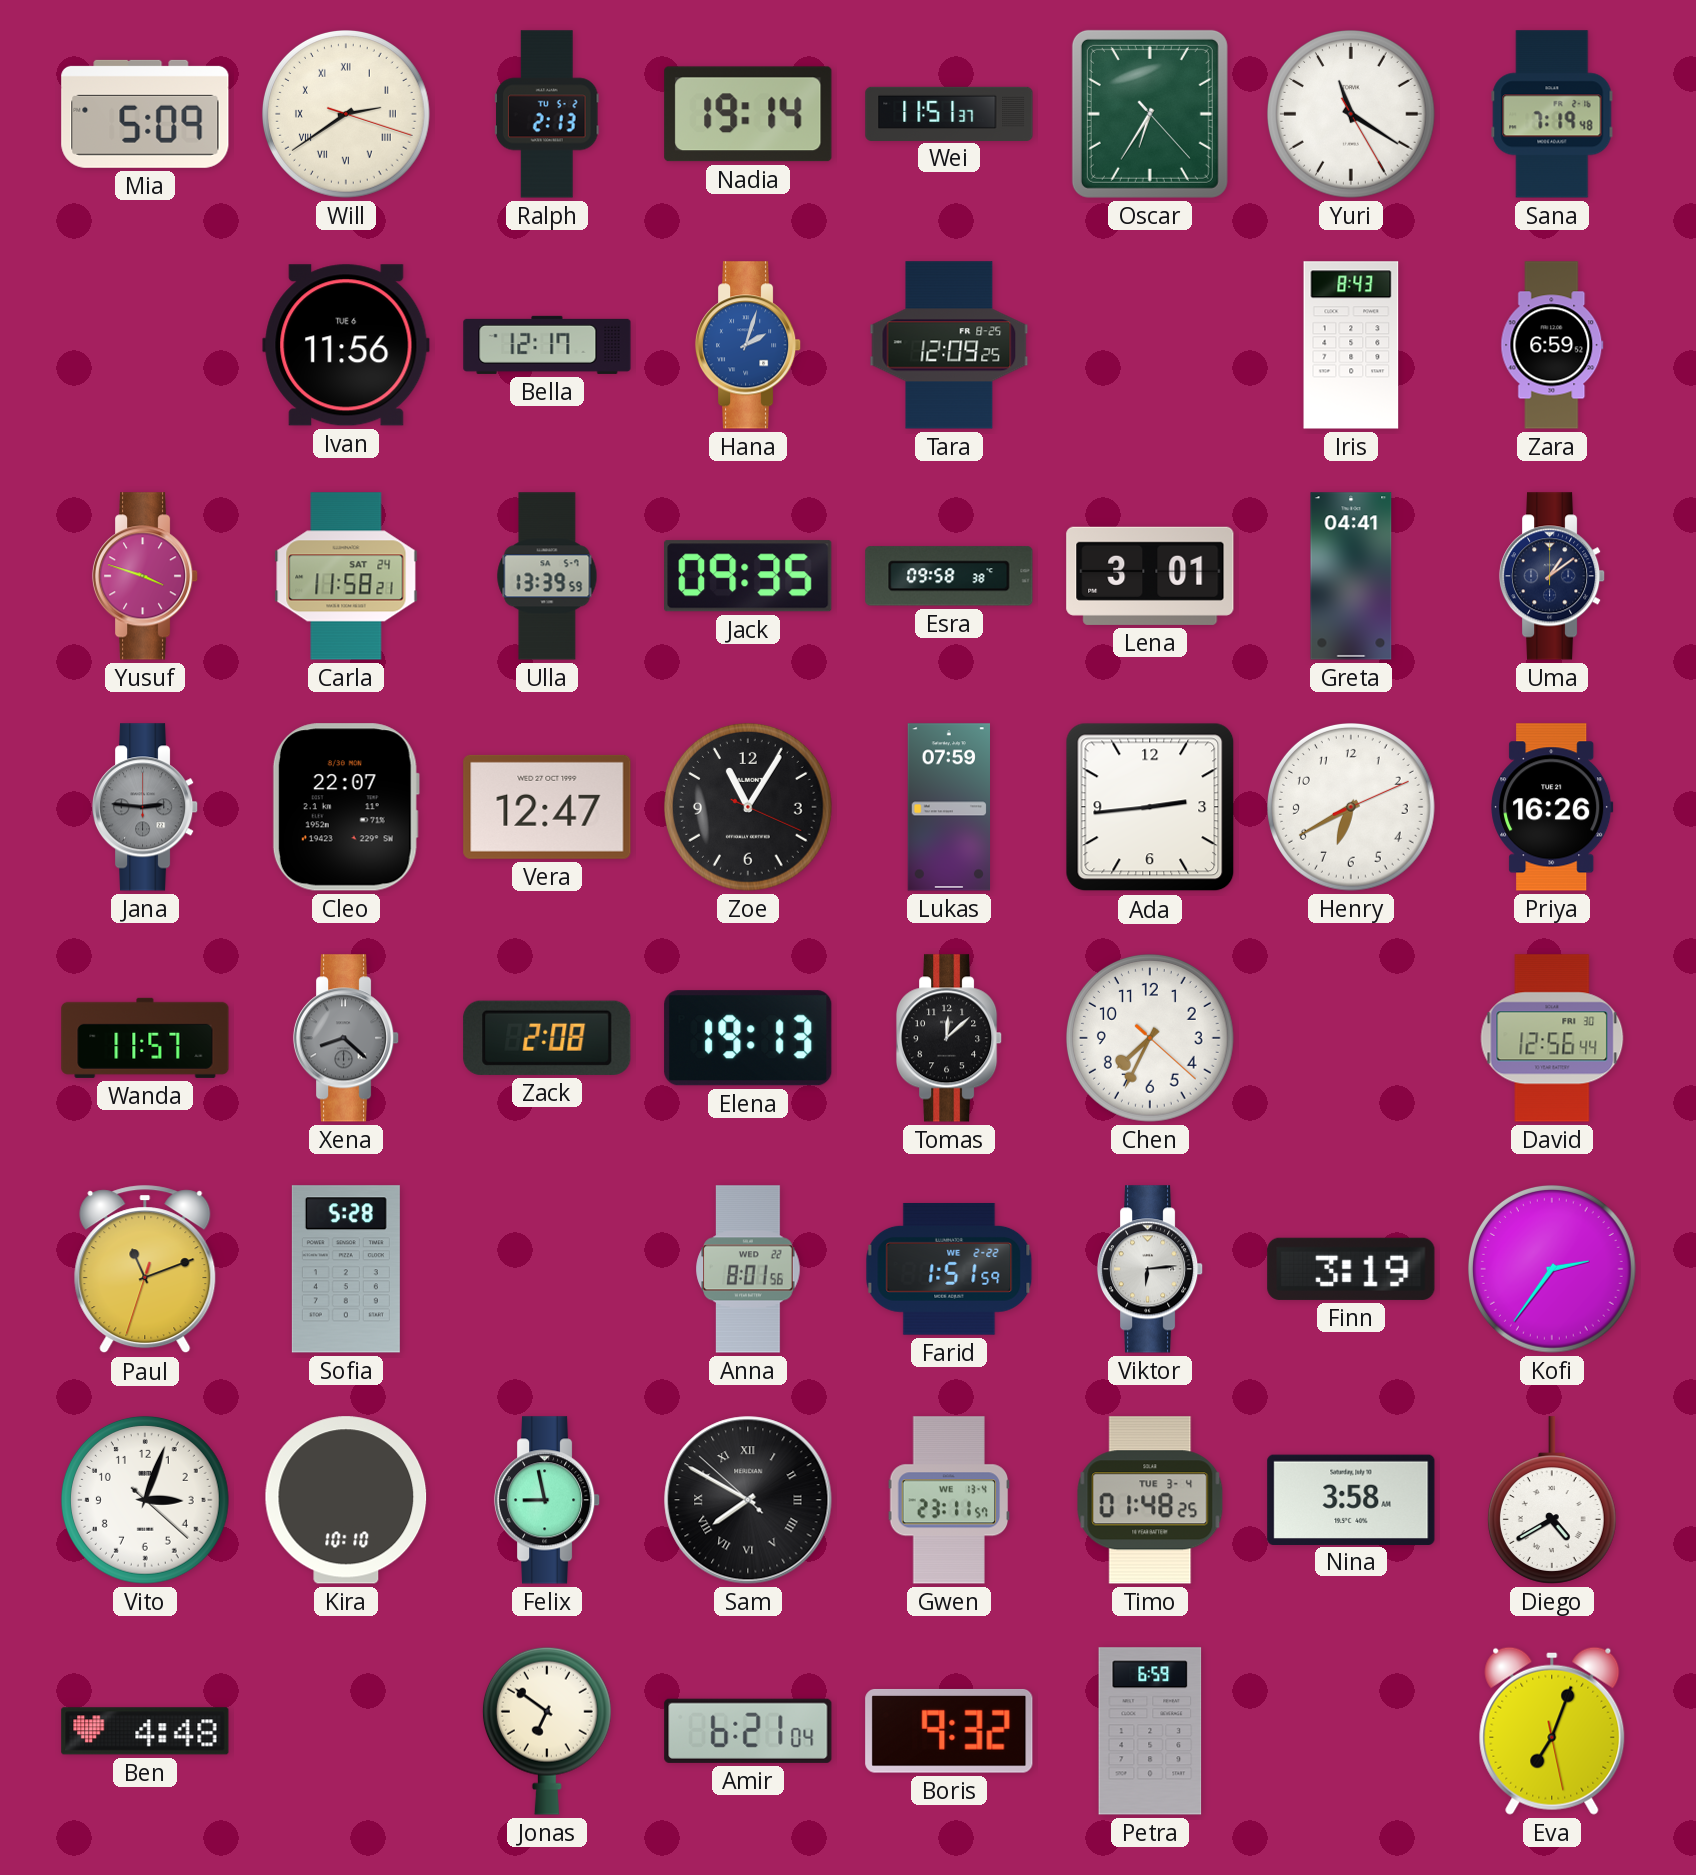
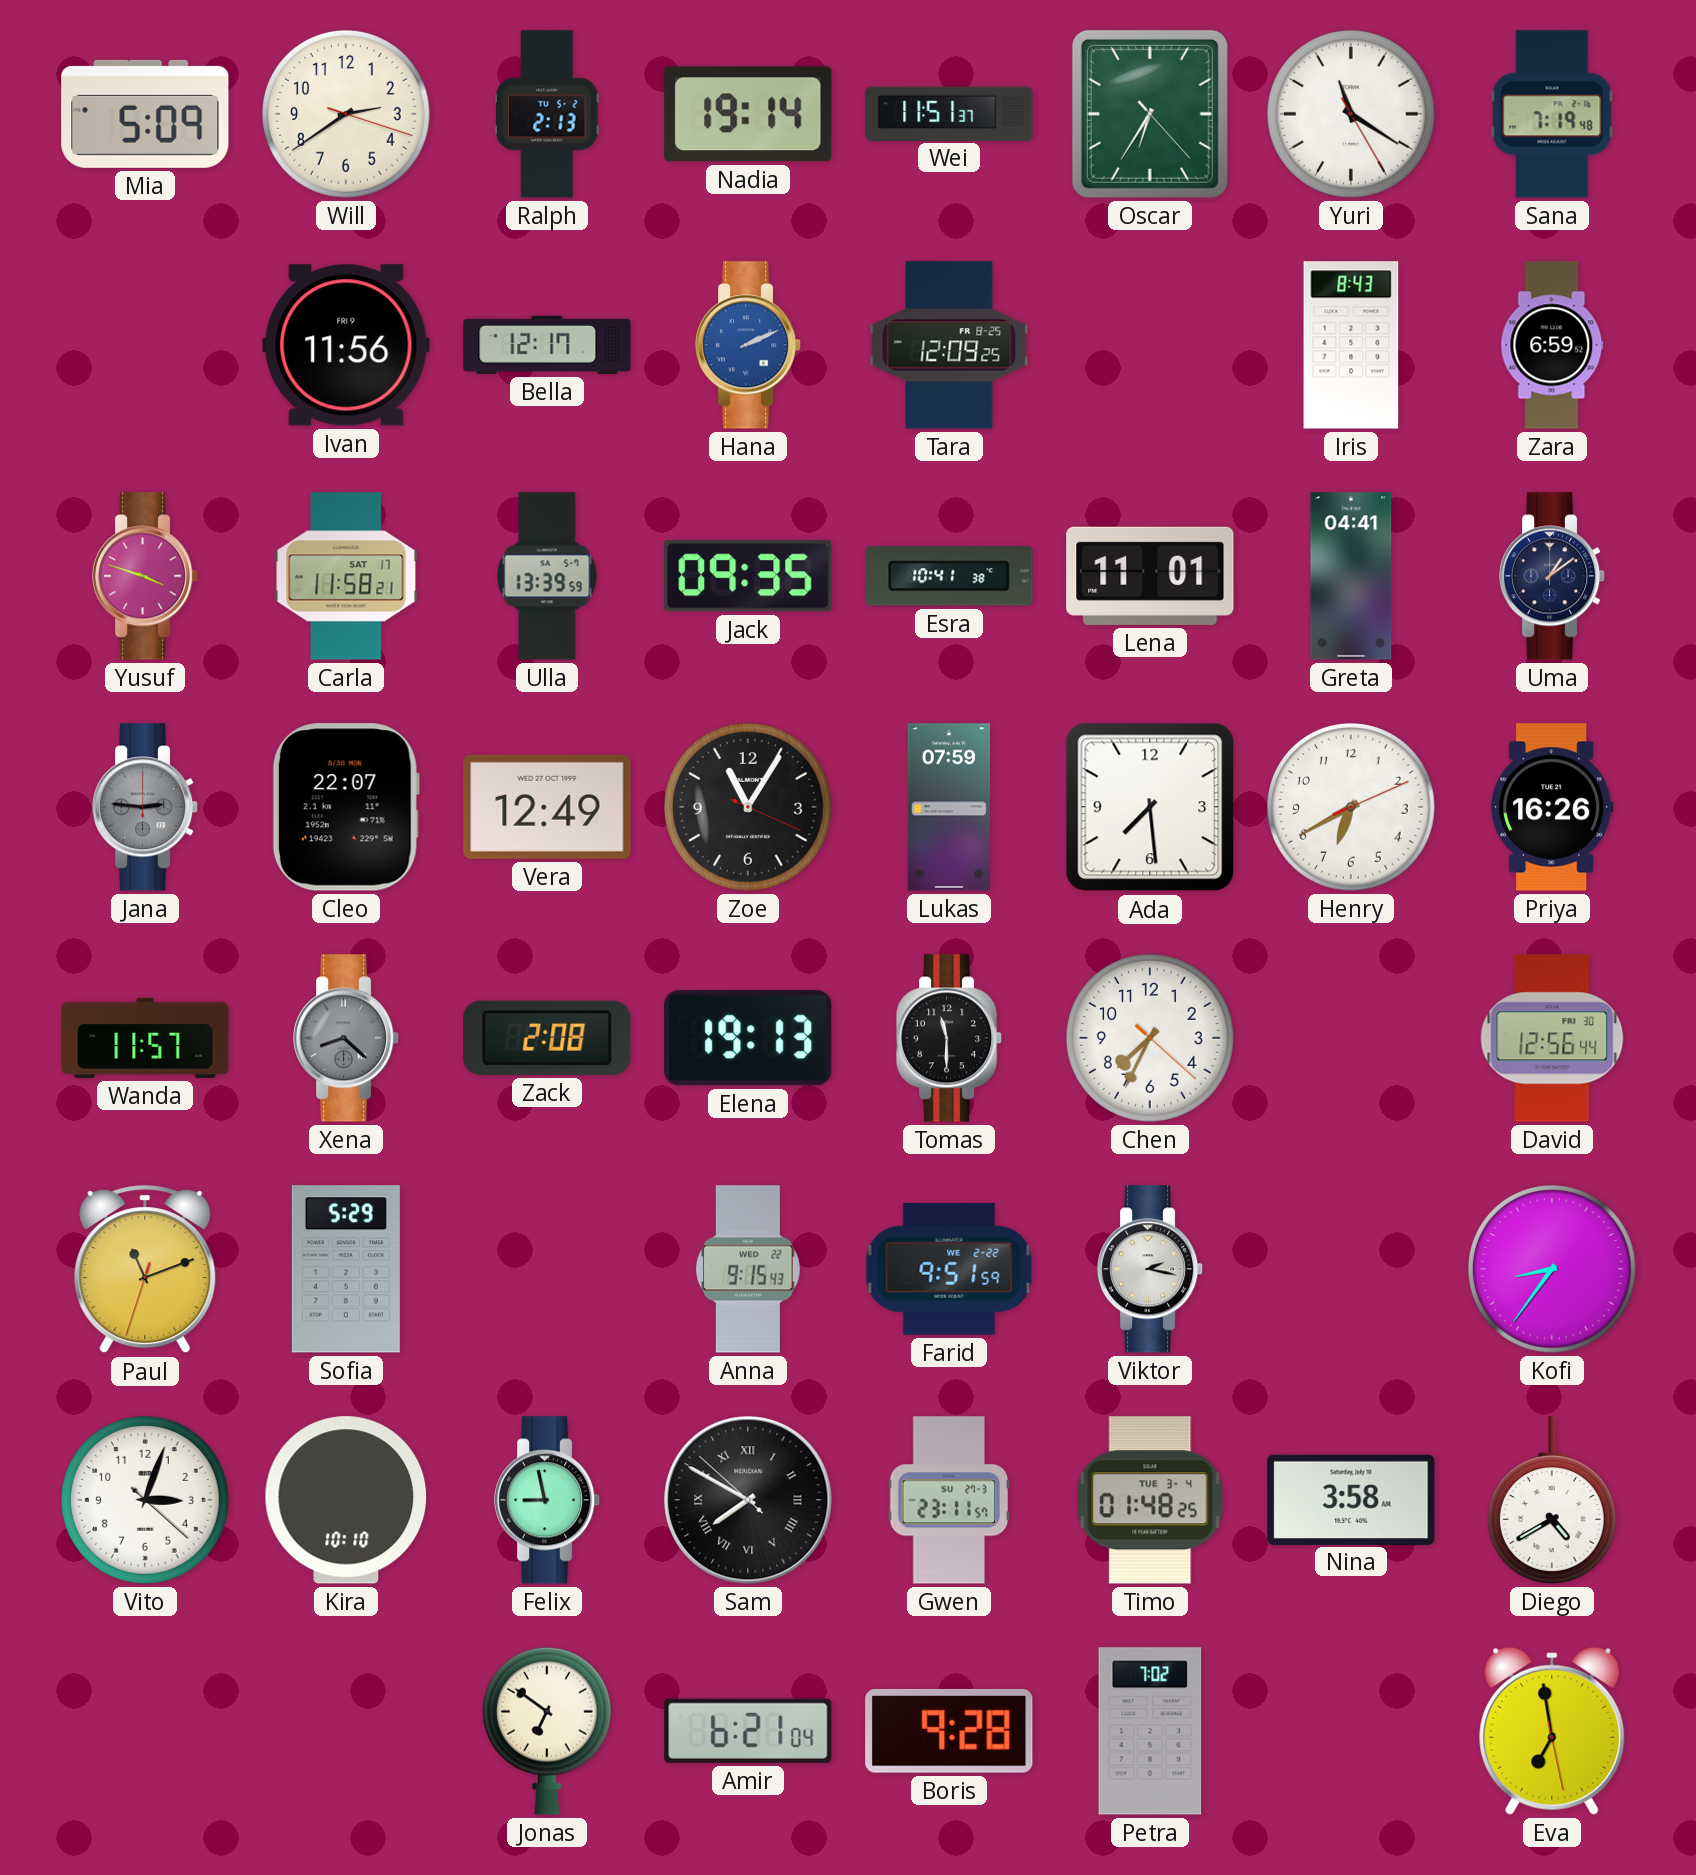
Will numerals: Roman -> Arabic
Ivan date: TUE 6 -> FRI 9
Hana: 2:03 -> 2:11
Carla date: SAT 24 -> SAT 17
Esra: 09:58 -> 10:41
Lena: 3:01 -> 11:01
Vera: 12:47 -> 12:49
Ada: 2:44 -> 7:29
Tomas: 12:08 -> 11:30
Sofia: 5:28 -> 5:29
Anna: 8:01 -> 9:15
Farid: 1:51 -> 9:51
Viktor: 6:14 -> 2:17
Finn: 3:19 -> none
Kofi: 2:36 -> 8:36
Gwen date: WE 13-4 -> SU 27-3
Ben: 4:48 -> none
Boris: 9:32 -> 9:28
Petra: 6:59 -> 7:02
Eva: 7:03 -> 6:58
